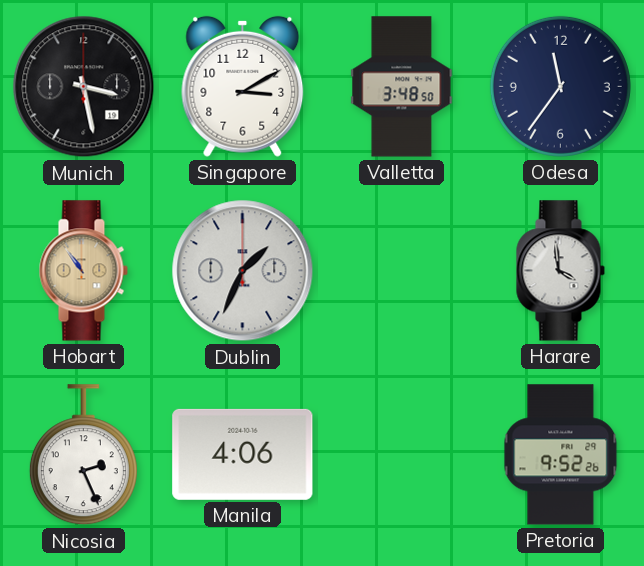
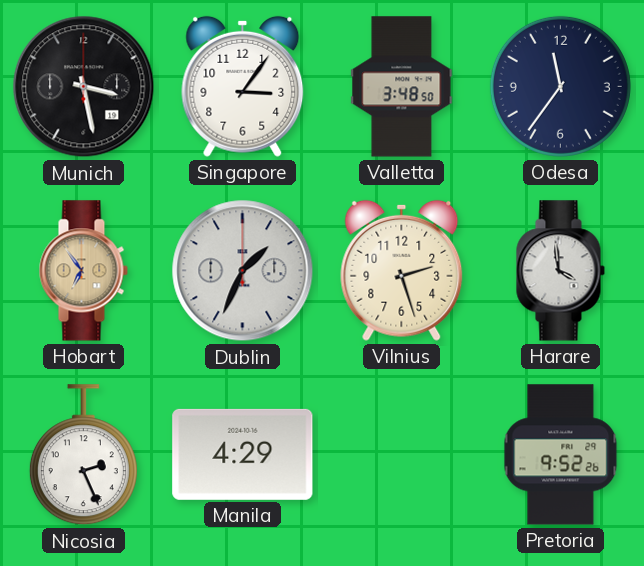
Singapore: 3:10 -> 3:06
Hobart: 10:54 -> 6:54
Vilnius: none -> 2:27
Manila: 4:06 -> 4:29
